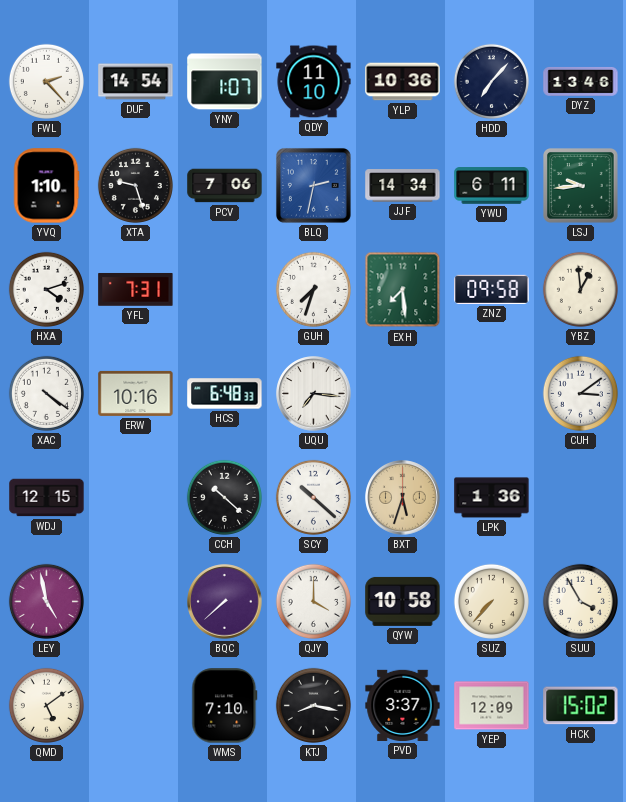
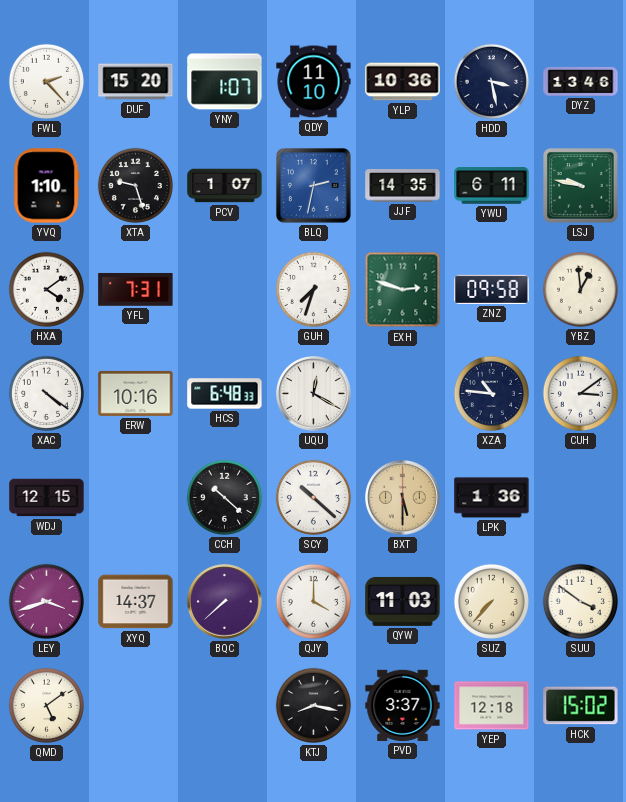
DUF: 14:54 -> 15:20
HDD: 7:07 -> 3:28
PCV: 7:06 -> 1:07
JJF: 14:34 -> 14:35
LSJ: 9:44 -> 9:47
HXA: 4:12 -> 4:09
EXH: 7:29 -> 2:48
UQU: 7:16 -> 12:20
XZA: none -> 10:46
BXT: 5:33 -> 5:30
LEY: 4:58 -> 3:42
XYQ: none -> 14:37
QYW: 10:58 -> 11:03
SUU: 3:55 -> 3:51
WMS: 7:10 -> none
YEP: 12:09 -> 12:18
